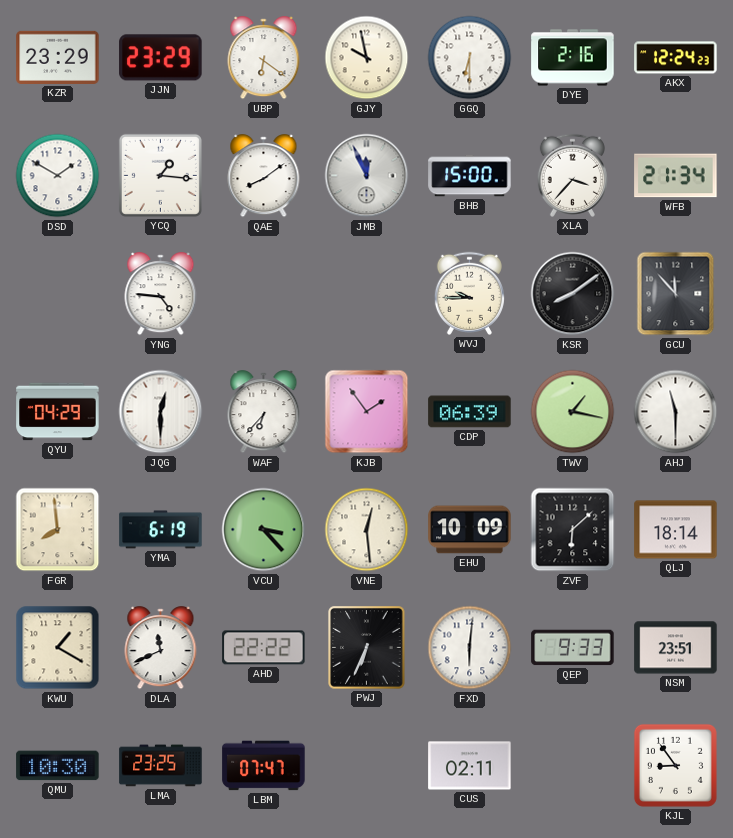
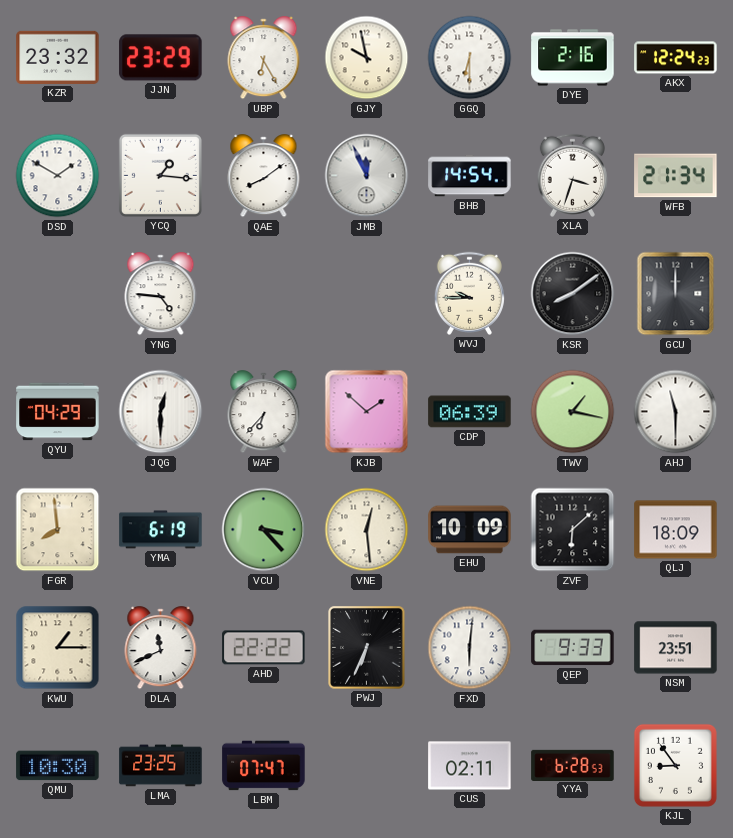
KZR: 23:29 -> 23:32
UBP: 6:21 -> 6:25
BHB: 15:00 -> 14:54
XLA: 3:37 -> 3:33
GCU: 11:53 -> 12:00
KJB: 1:54 -> 1:52
QLJ: 18:14 -> 18:09
KWU: 1:20 -> 1:15
YYA: none -> 6:28
